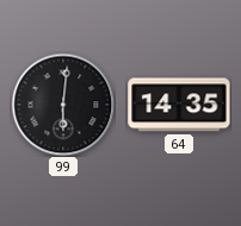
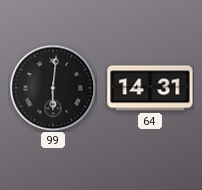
64: 14:35 -> 14:31
